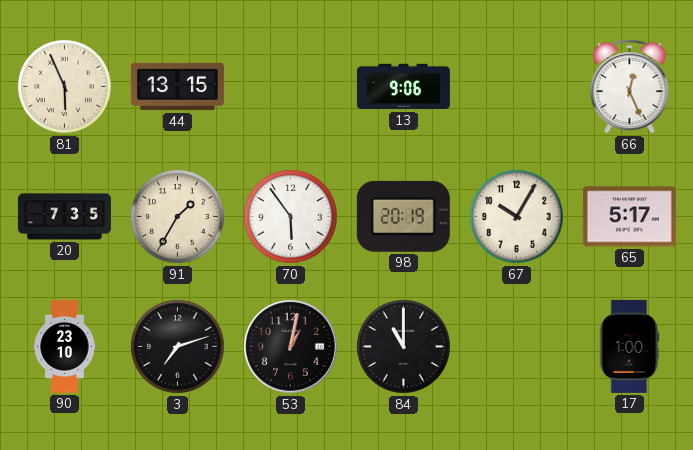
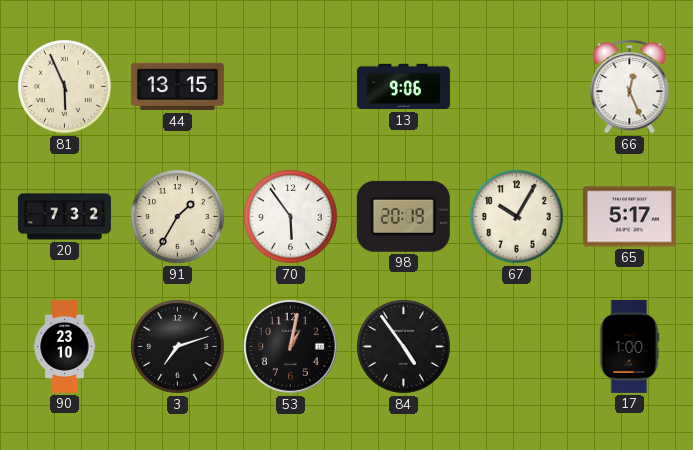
20: 7:35 -> 7:32
84: 11:00 -> 4:54
